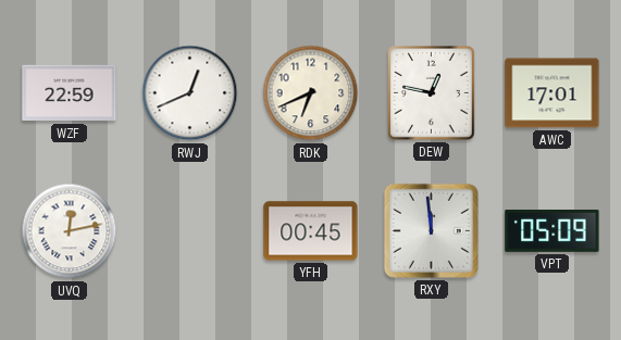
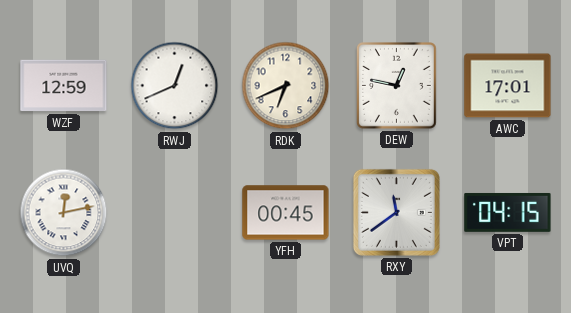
WZF: 22:59 -> 12:59
RXY: 11:59 -> 11:39
VPT: 05:09 -> 04:15
